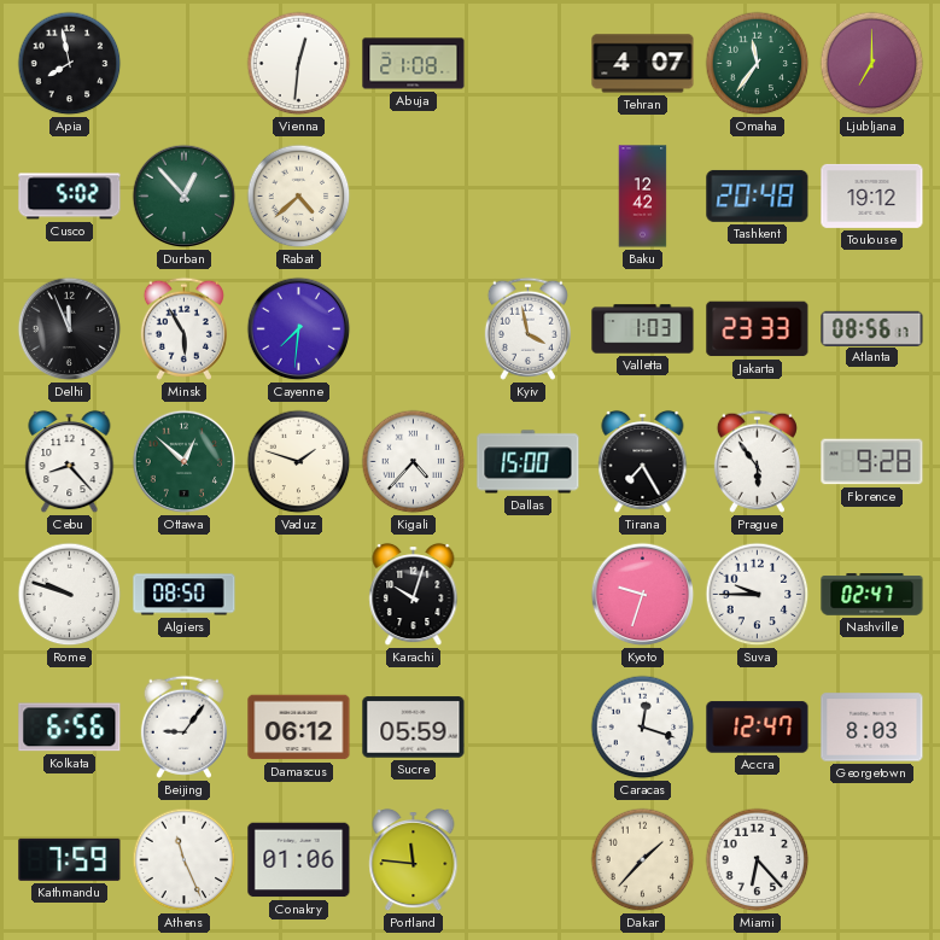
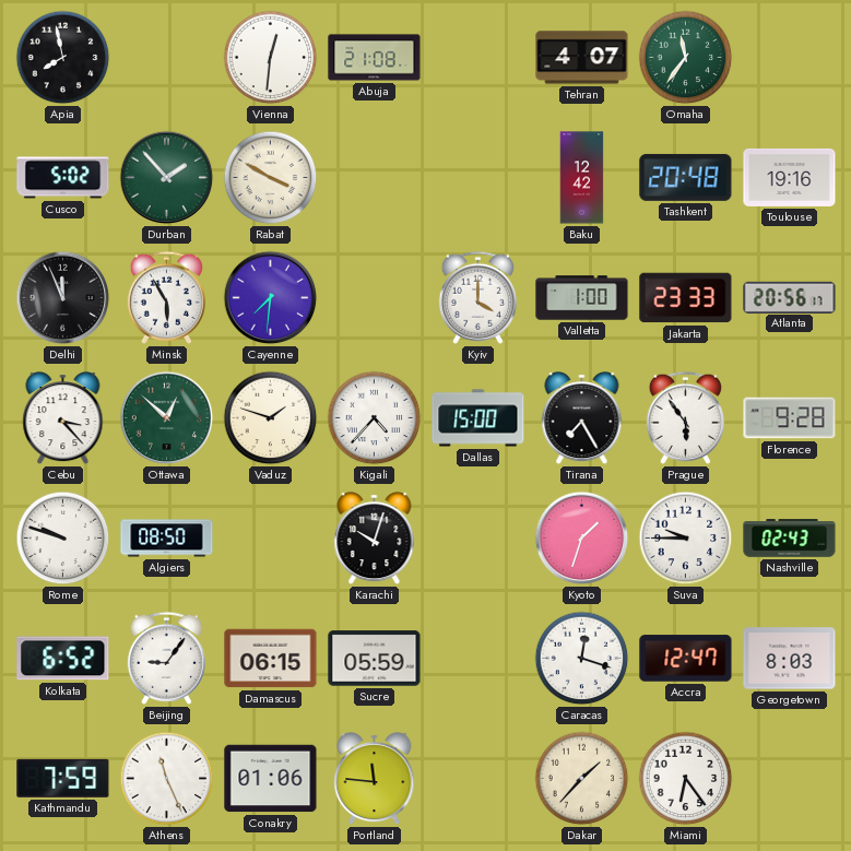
Ljubljana: 7:00 -> none
Durban: 12:53 -> 1:53
Rabat: 4:38 -> 3:50
Toulouse: 19:12 -> 19:16
Kyiv: 3:58 -> 4:00
Valletta: 1:03 -> 1:00
Atlanta: 08:56 -> 20:56
Cebu: 8:23 -> 3:23
Kyoto: 9:33 -> 1:33
Nashville: 02:47 -> 02:43
Kolkata: 6:56 -> 6:52
Damascus: 06:12 -> 06:15
Miami: 6:23 -> 6:24
